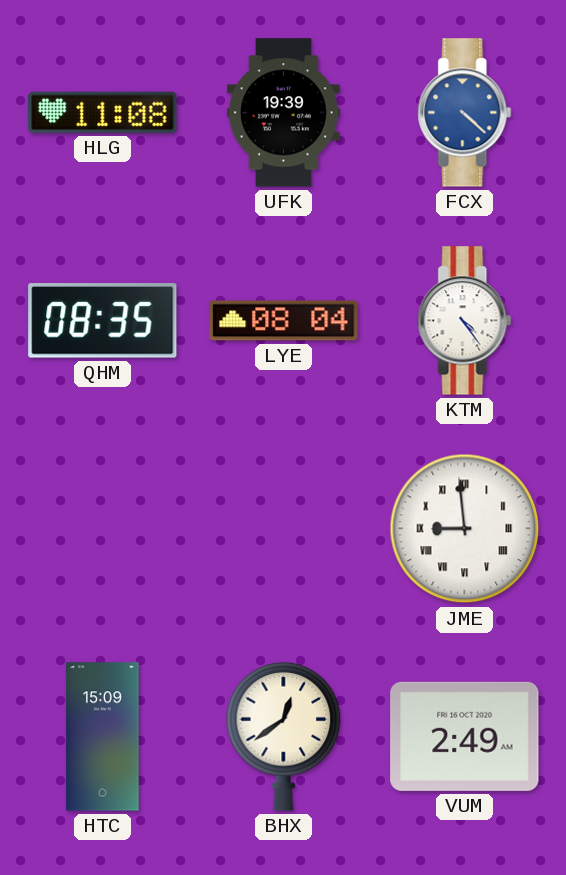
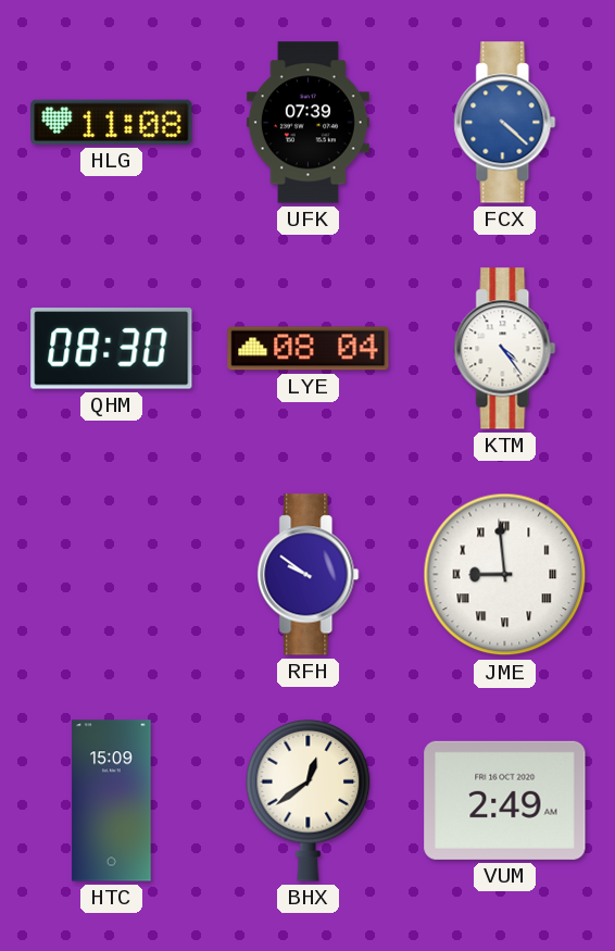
UFK: 19:39 -> 07:39
QHM: 08:35 -> 08:30
RFH: none -> 9:51
